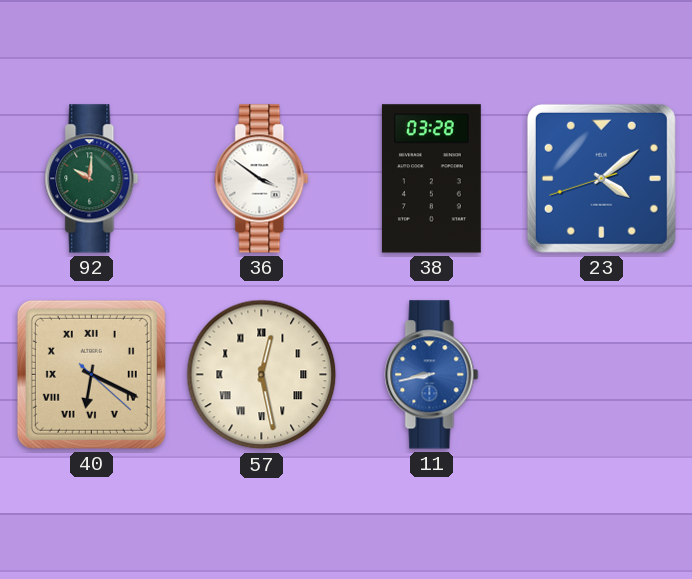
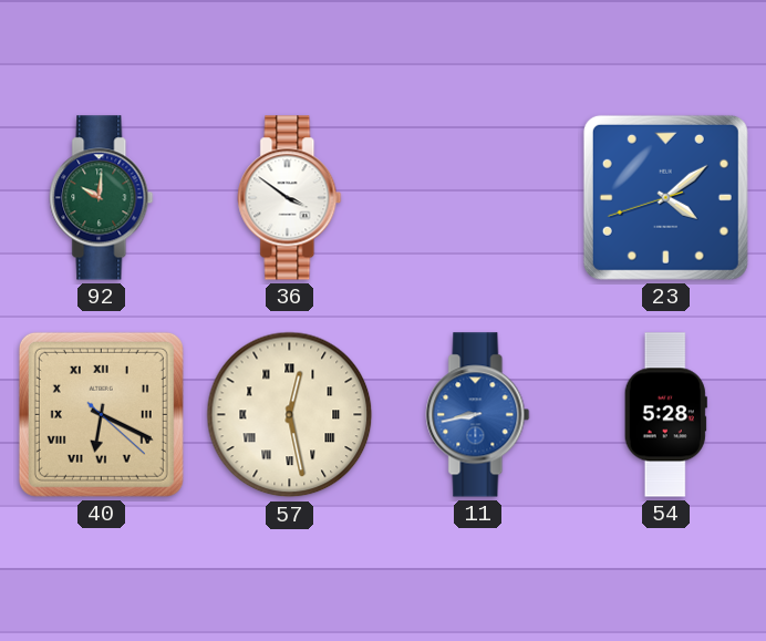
38: 03:28 -> none
54: none -> 5:28
